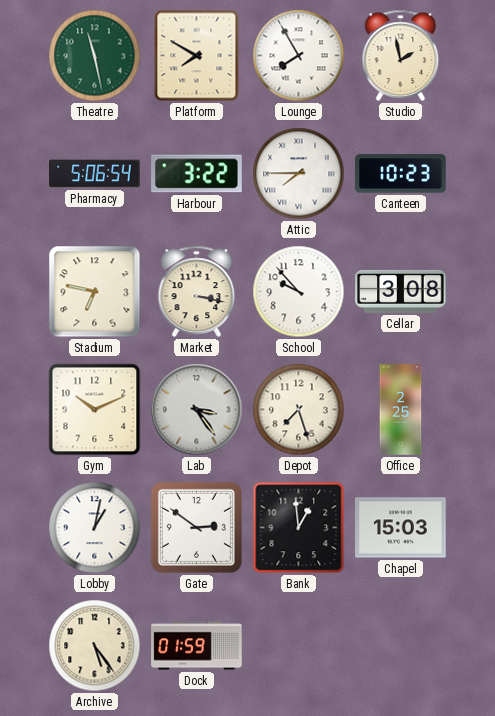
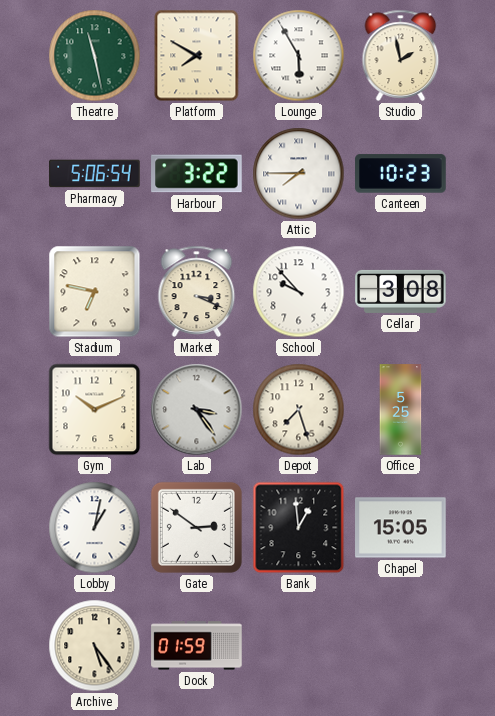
Lounge: 7:55 -> 5:55
Market: 3:17 -> 3:19
Office: 2:25 -> 5:25
Chapel: 15:03 -> 15:05
